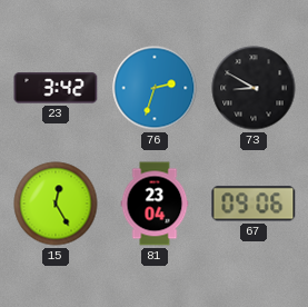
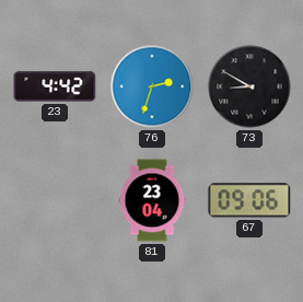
23: 3:42 -> 4:42
15: 12:25 -> none
